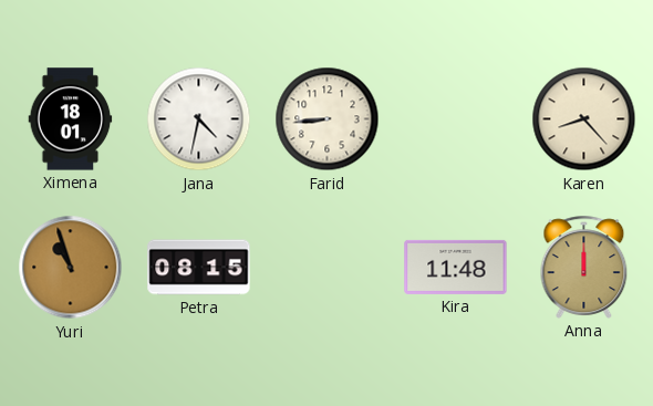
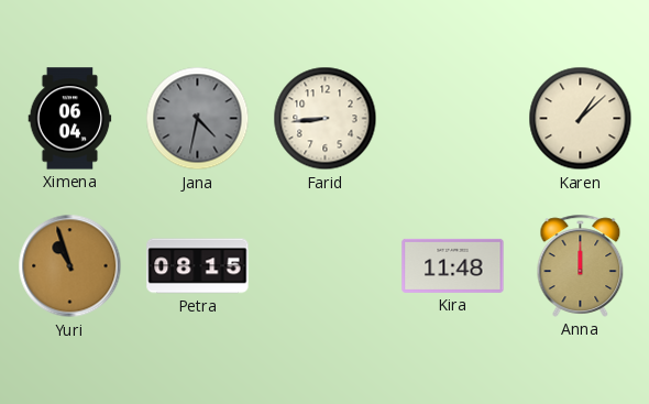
Ximena: 18:01 -> 06:04
Jana dial: white -> grey
Karen: 8:23 -> 1:08
